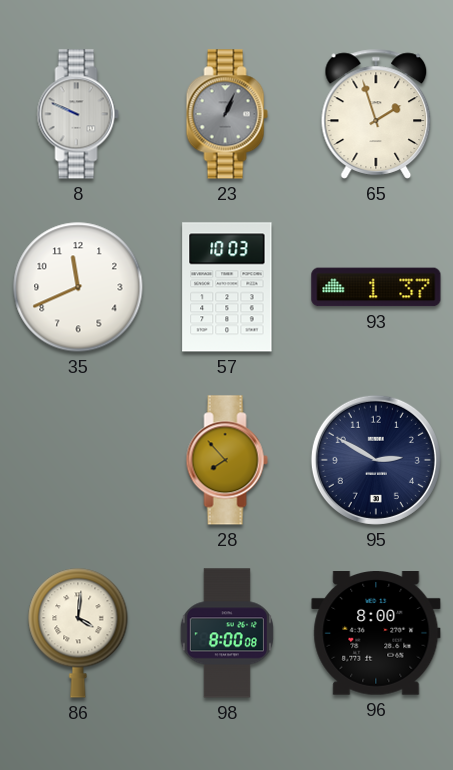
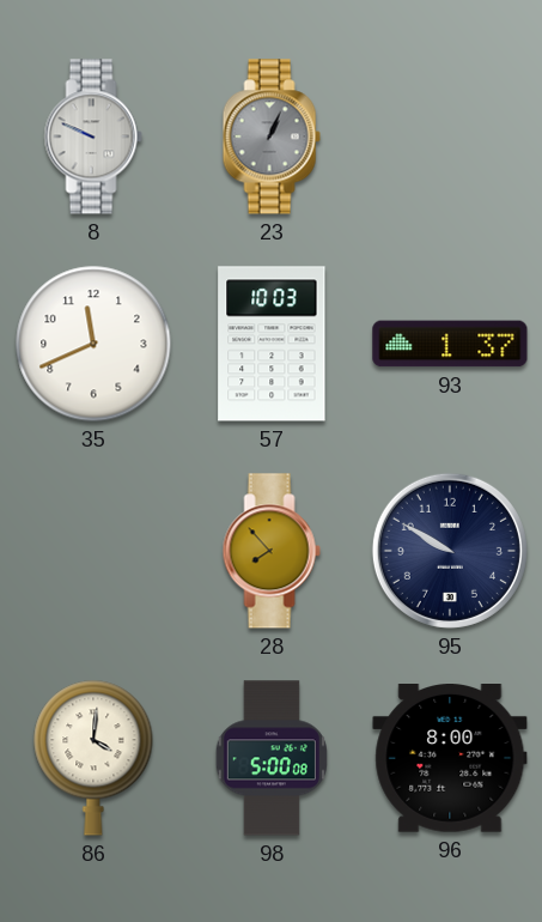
65: 1:57 -> none
95: 2:50 -> 9:50
98: 8:00 -> 5:00
